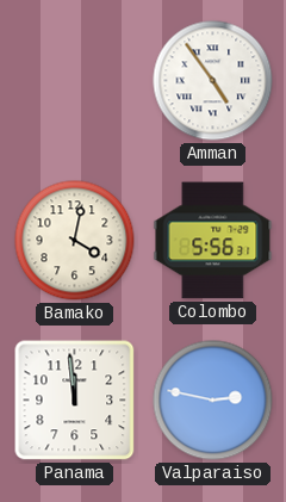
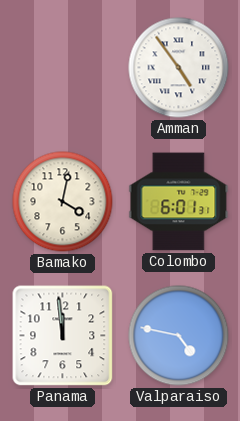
Colombo: 5:56 -> 6:01
Valparaiso: 2:47 -> 4:47
